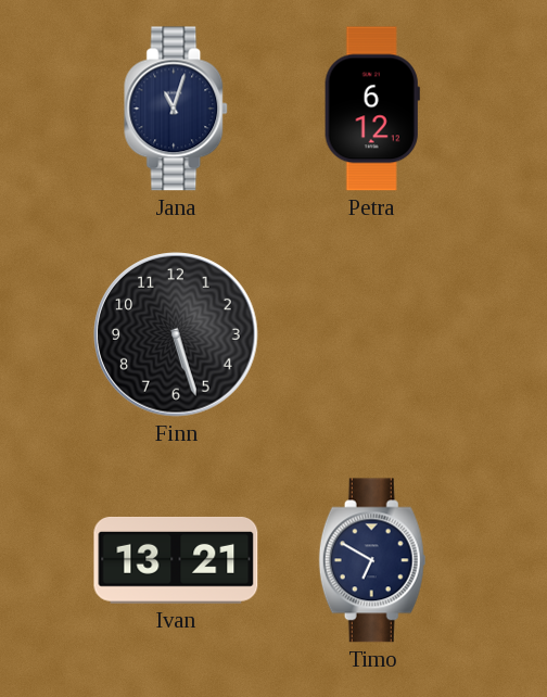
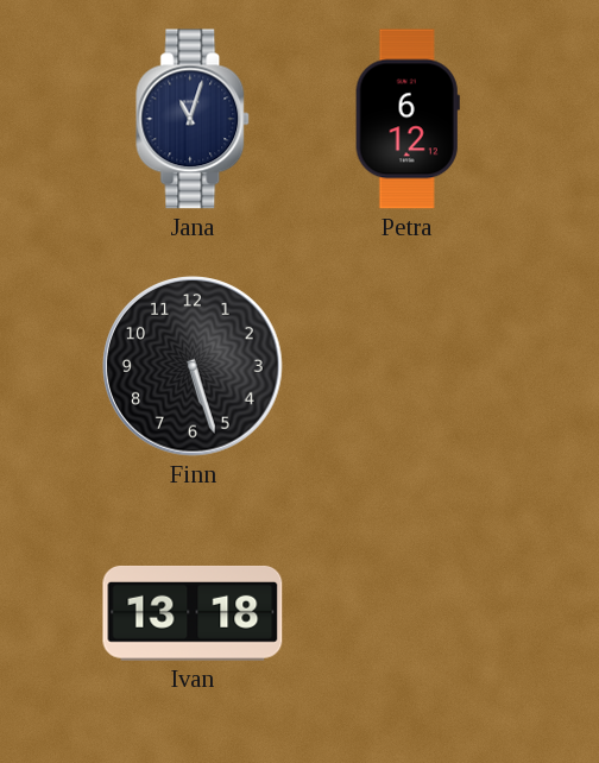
Ivan: 13:21 -> 13:18
Timo: 6:50 -> none
